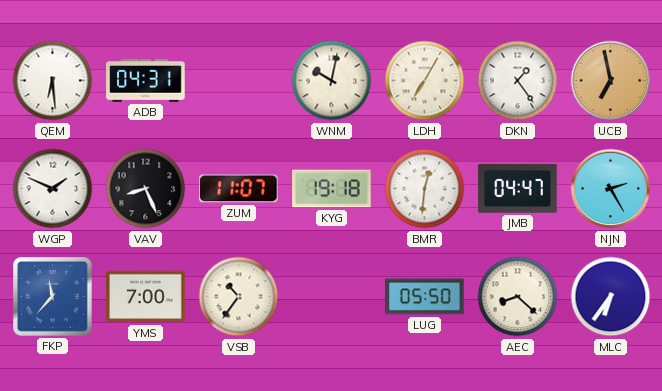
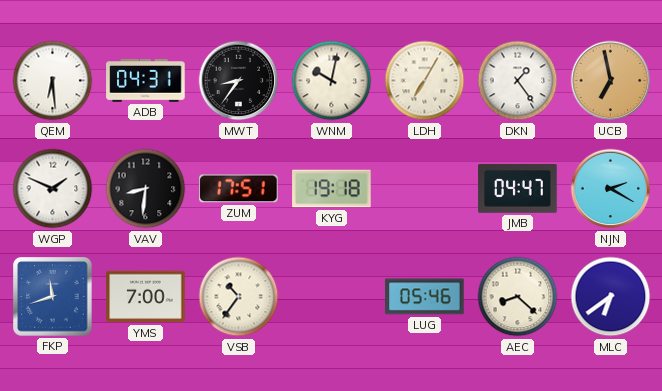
MWT: none -> 8:36
VAV: 8:26 -> 8:31
ZUM: 11:07 -> 17:51
BMR: 12:31 -> none
NJN: 2:25 -> 2:20
FKP: 11:37 -> 11:42
LUG: 05:50 -> 05:46
MLC: 6:36 -> 6:39
